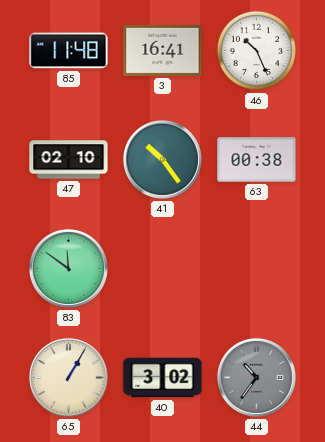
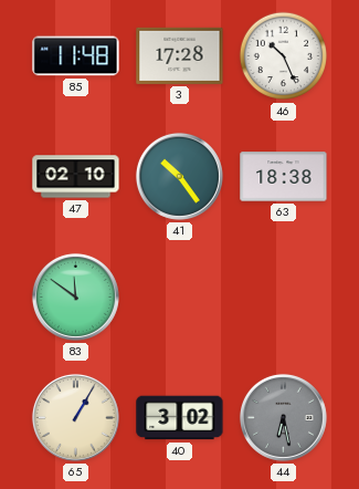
3: 16:41 -> 17:28
63: 00:38 -> 18:38
44: 10:36 -> 6:28
